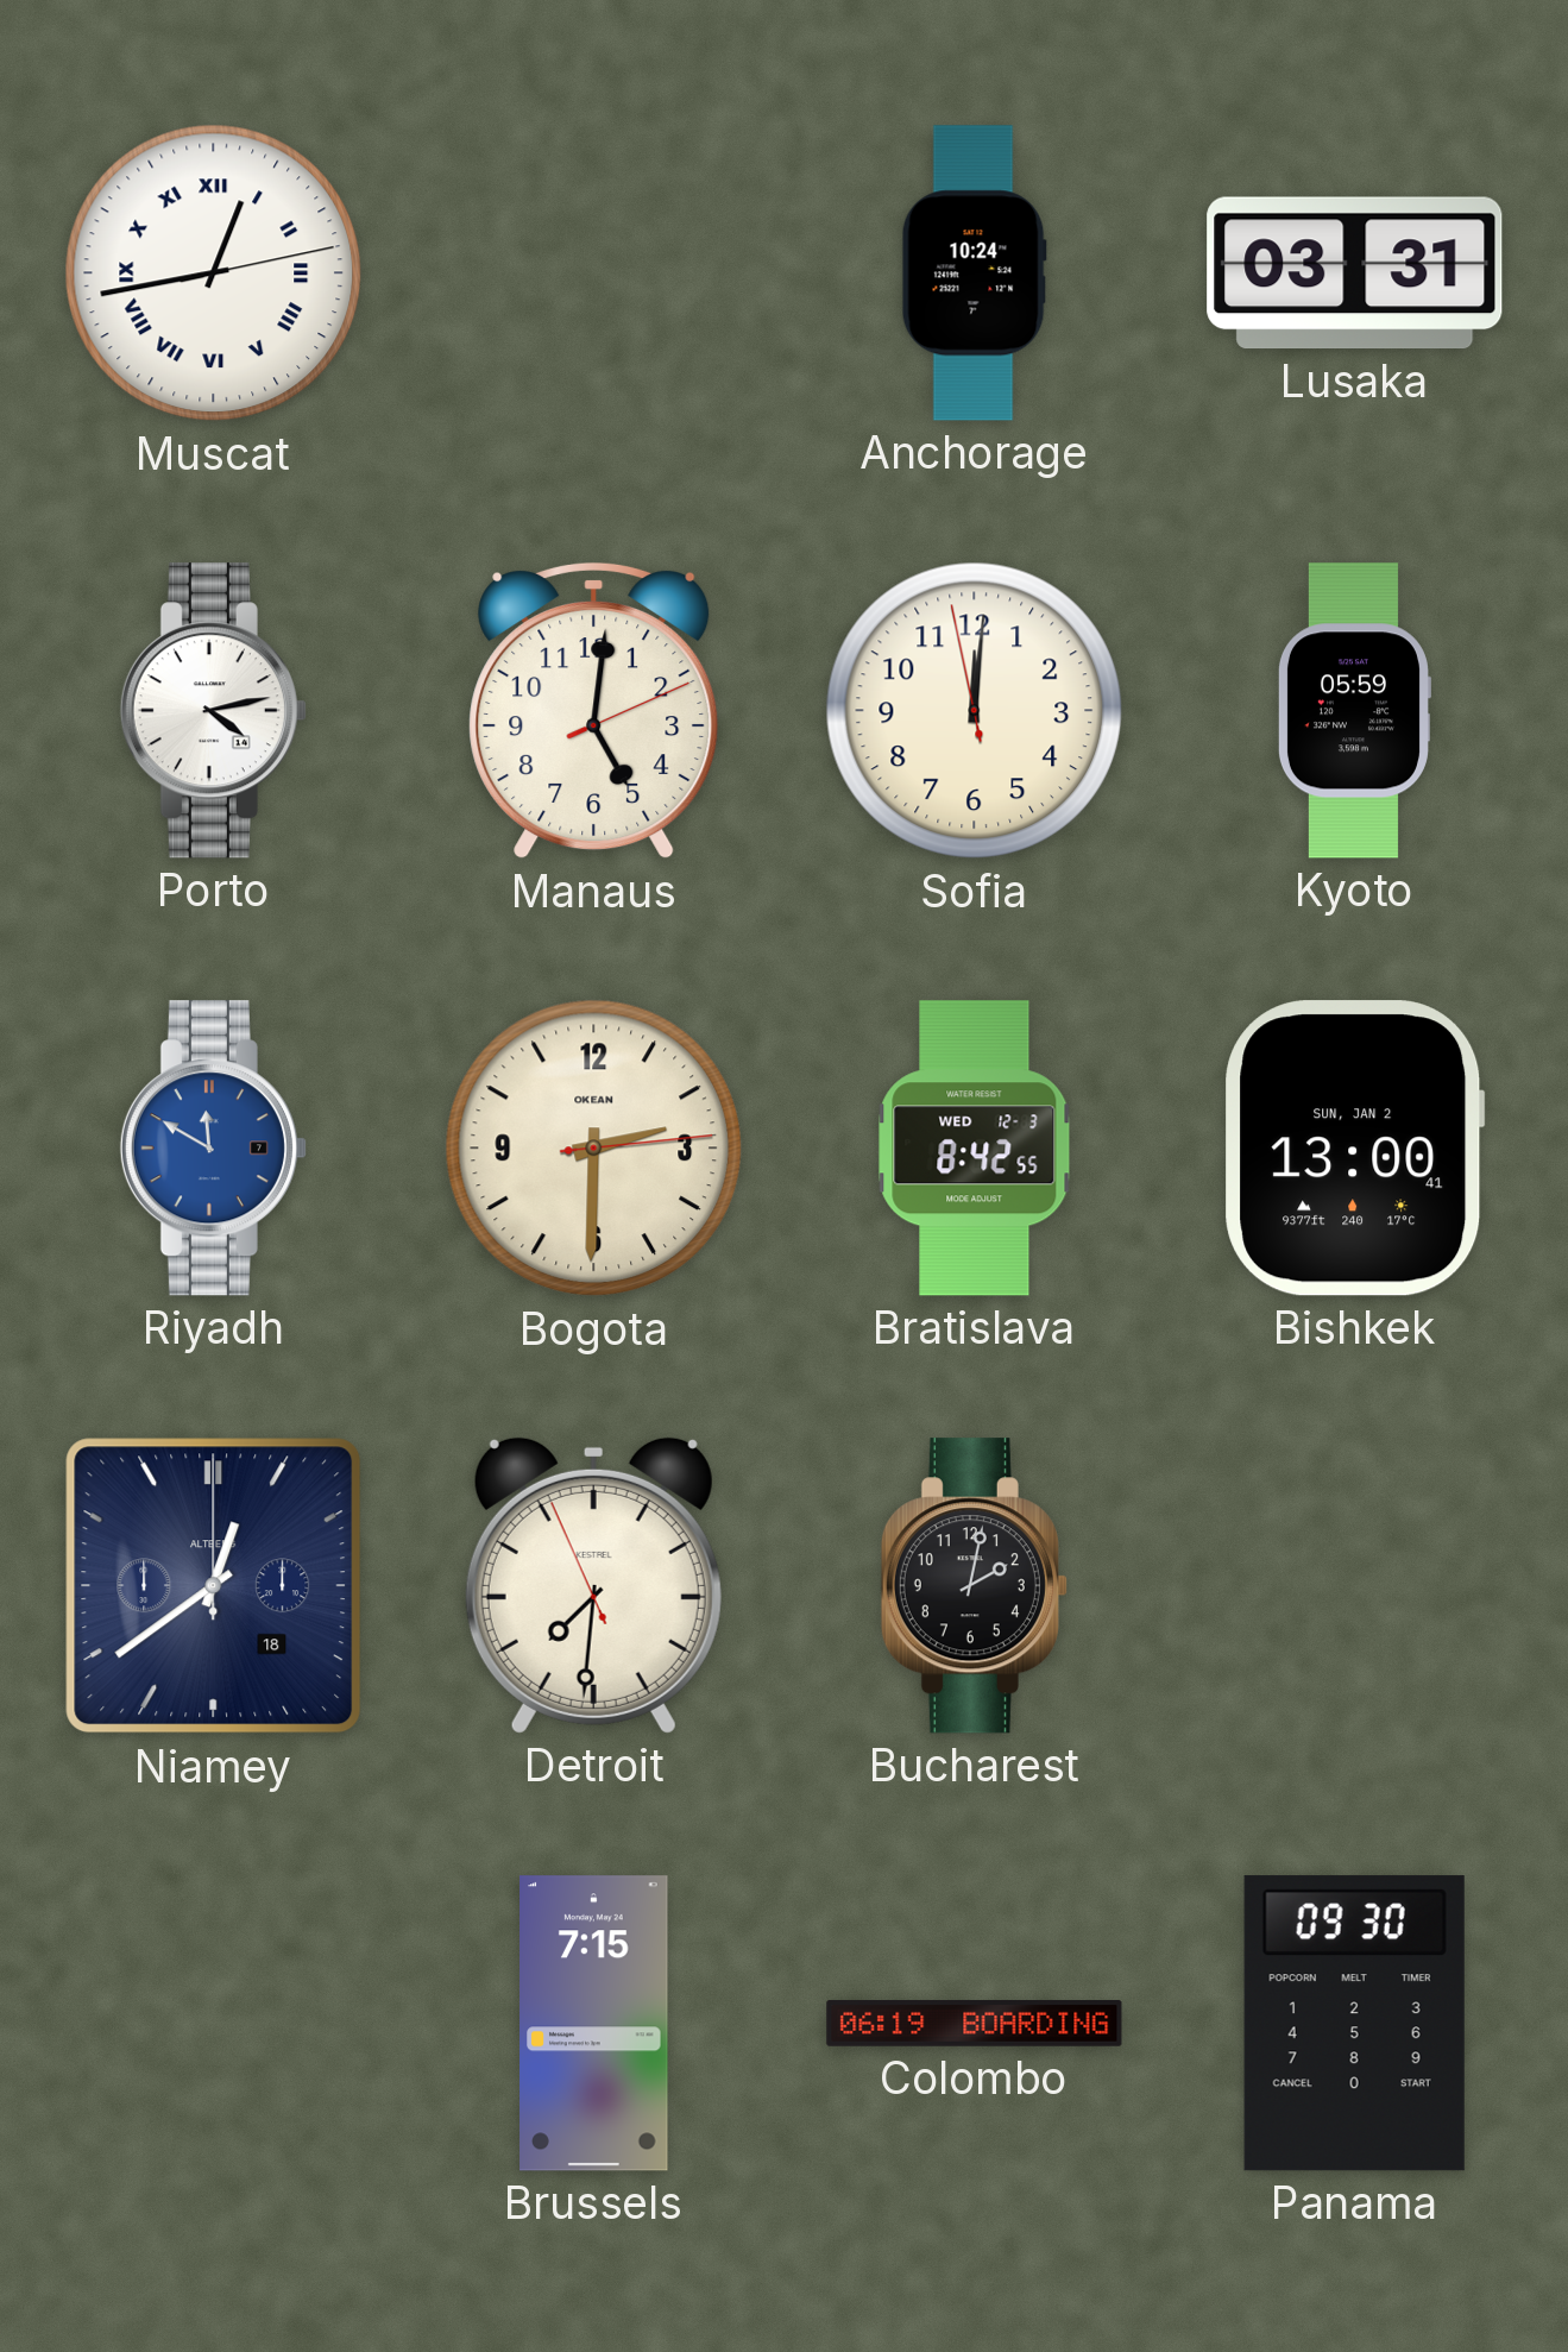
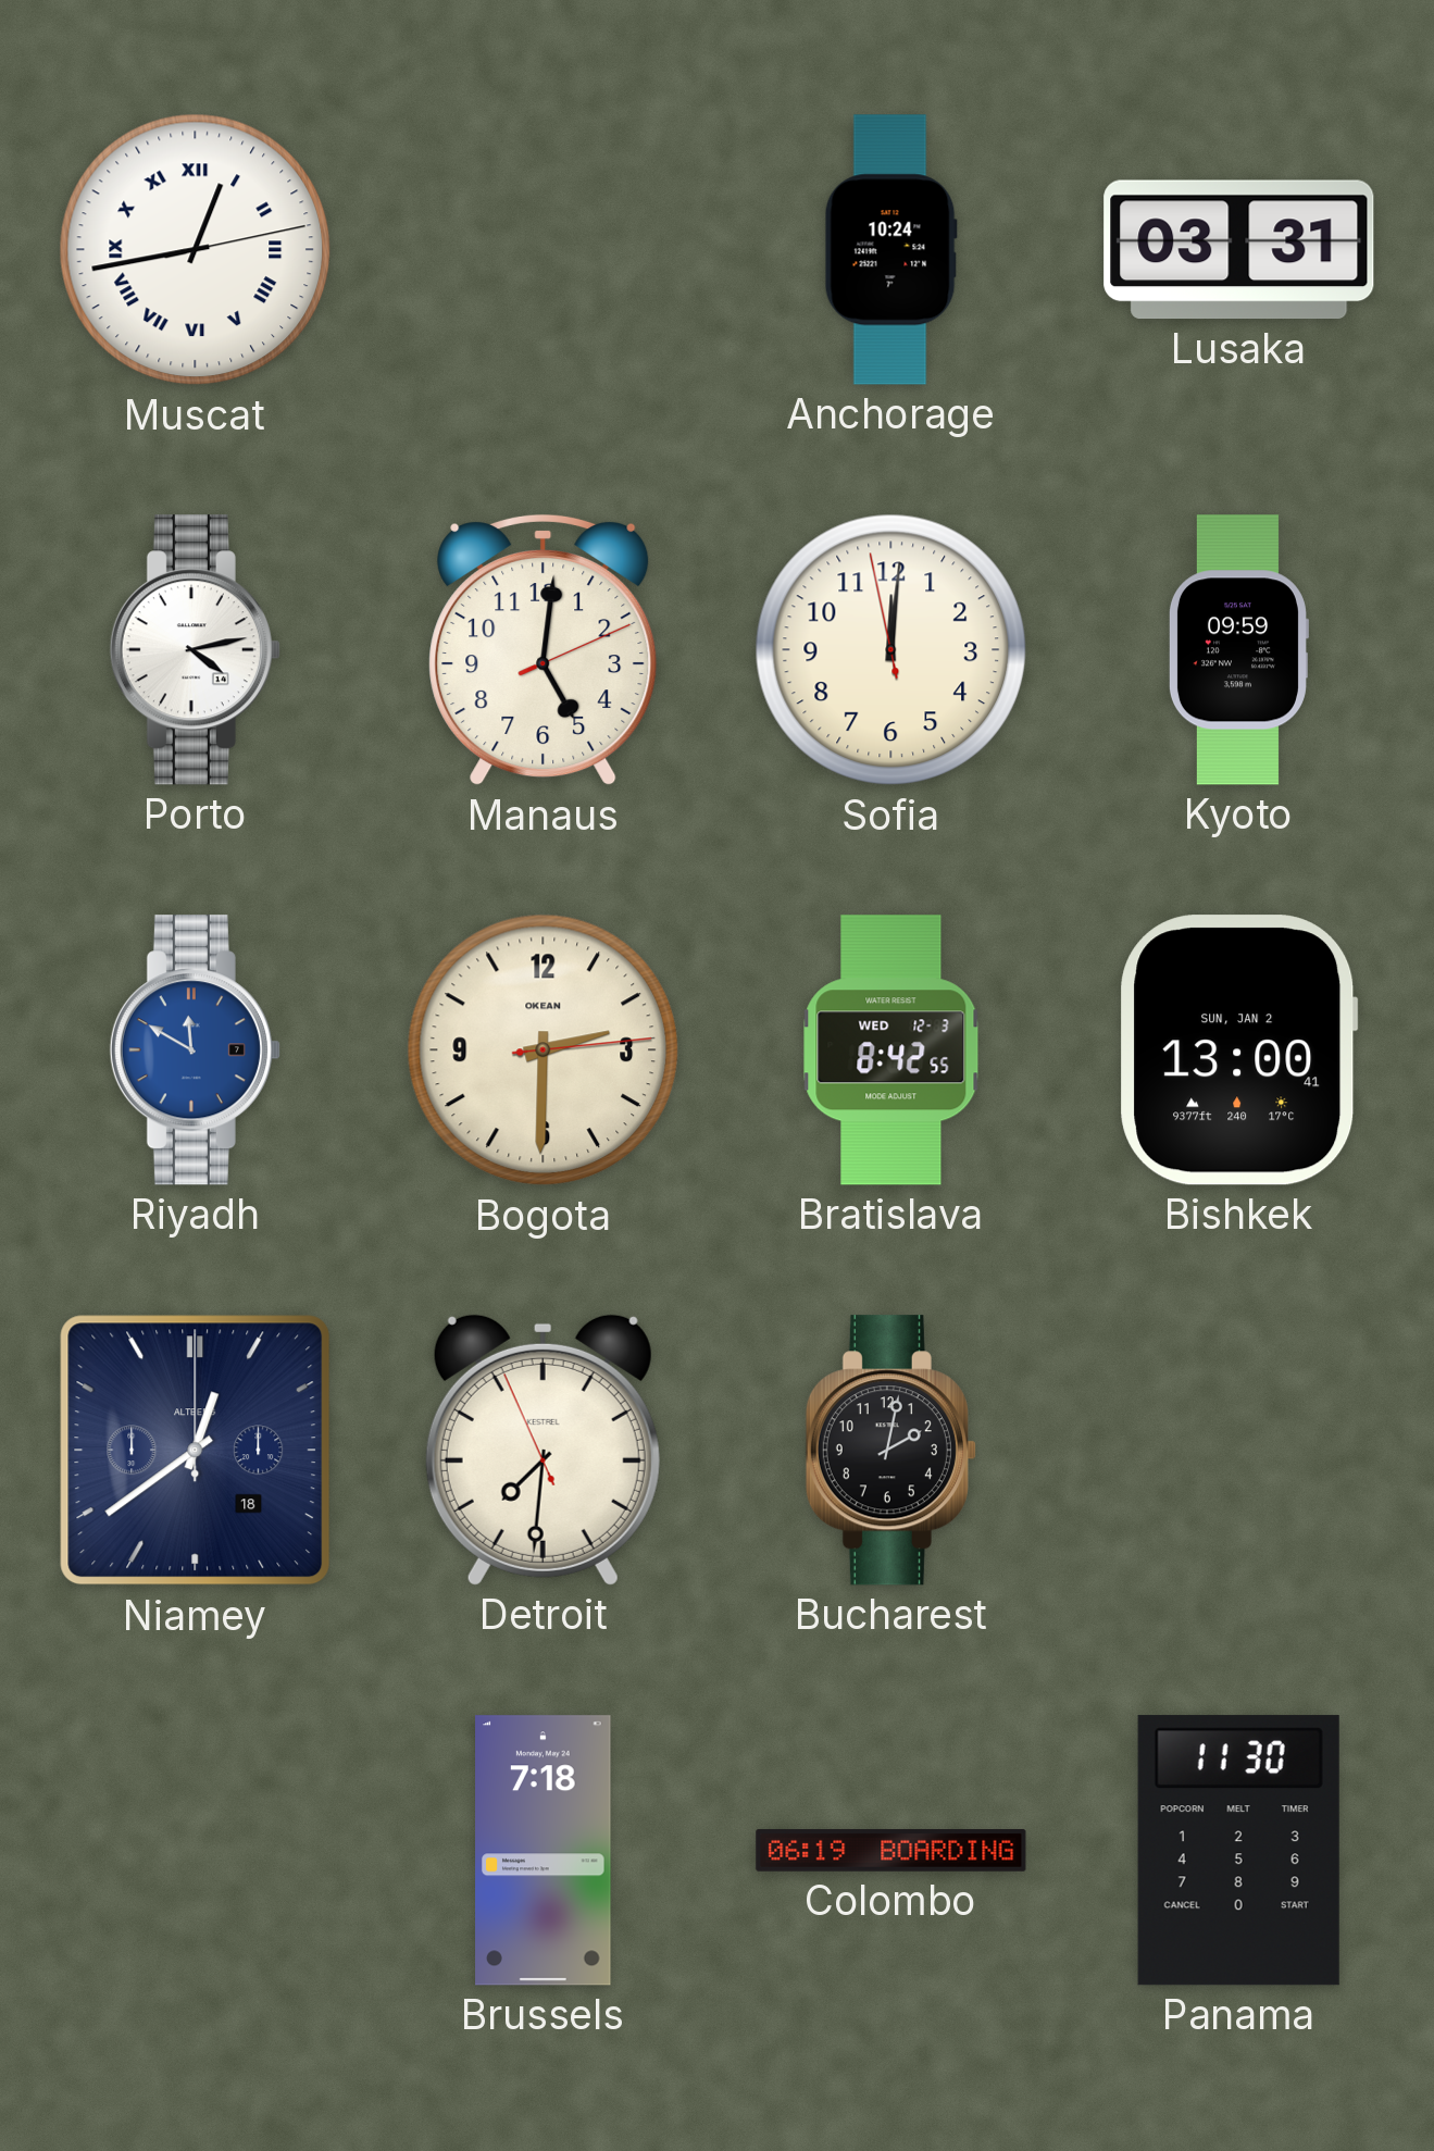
Kyoto: 05:59 -> 09:59
Brussels: 7:15 -> 7:18
Panama: 09:30 -> 11:30
